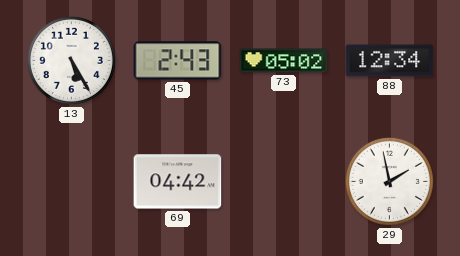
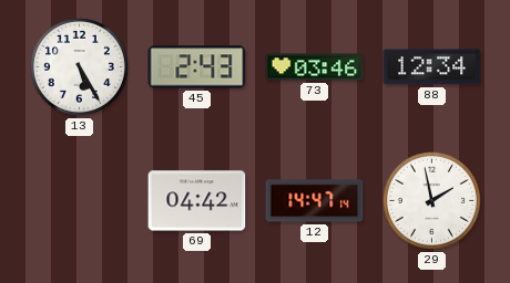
73: 05:02 -> 03:46
12: none -> 14:47
